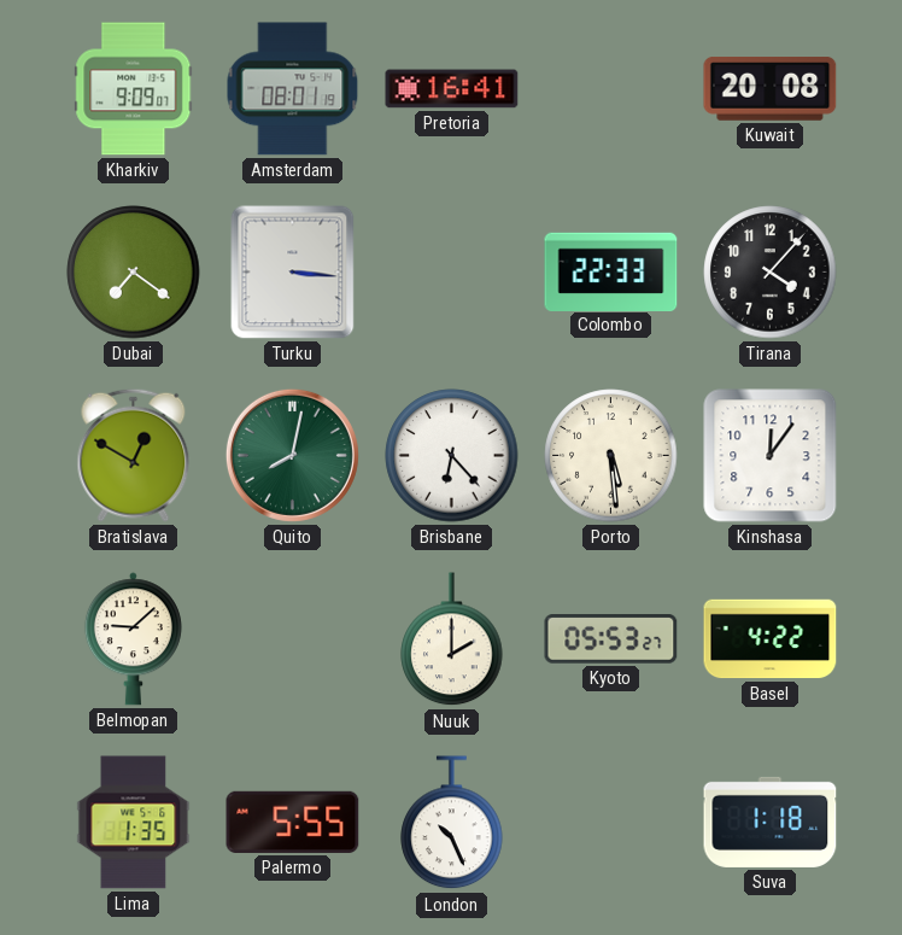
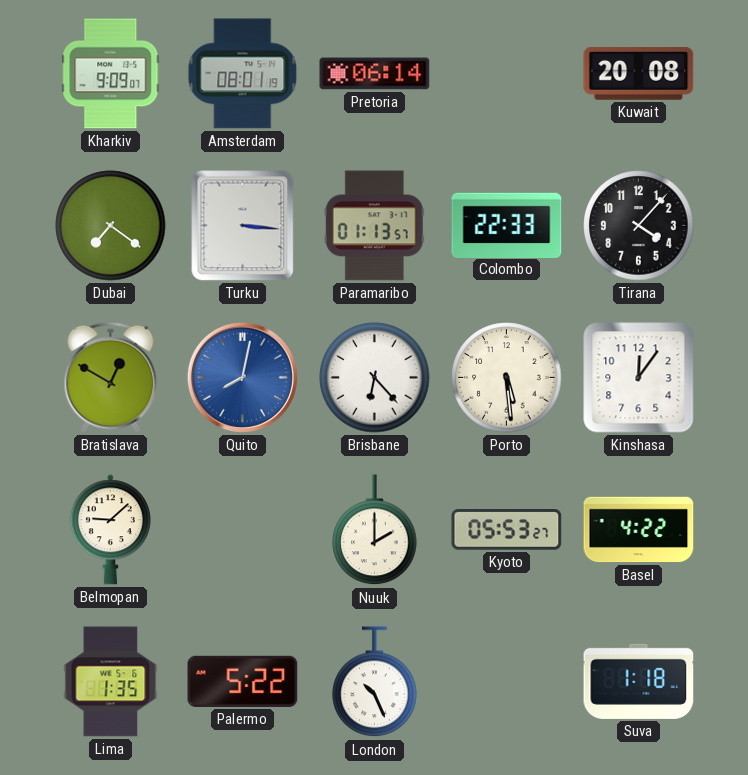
Pretoria: 16:41 -> 06:14
Paramaribo: none -> 01:13
Quito dial: green -> blue
Palermo: 5:55 -> 5:22
